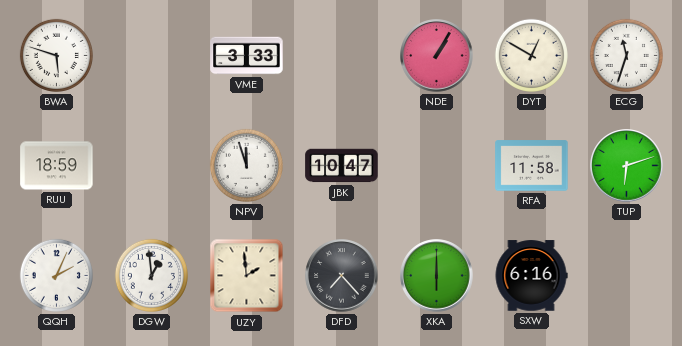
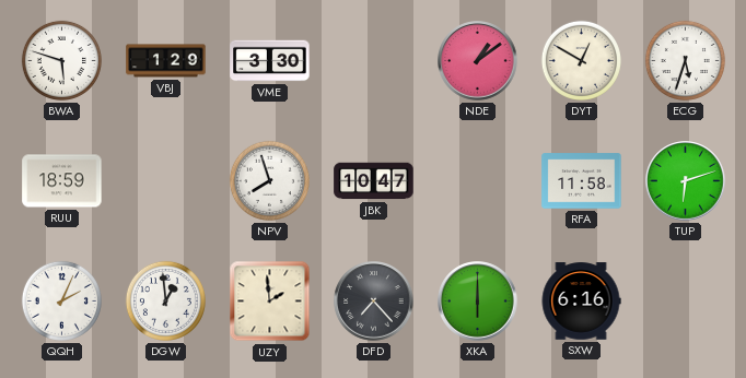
VBJ: none -> 1:29
VME: 3:33 -> 3:30
NDE: 1:05 -> 1:09
ECG: 11:33 -> 5:33
NPV: 11:57 -> 7:57
